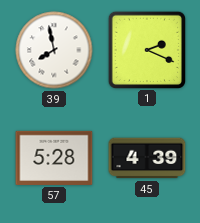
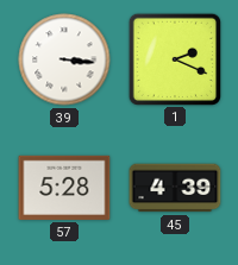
39: 7:58 -> 3:16
